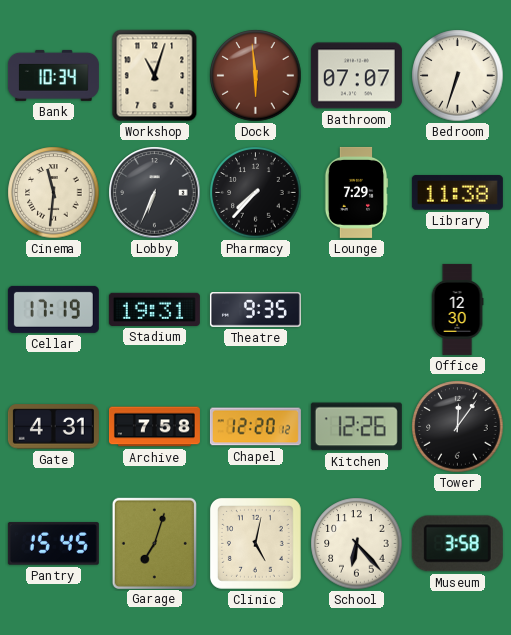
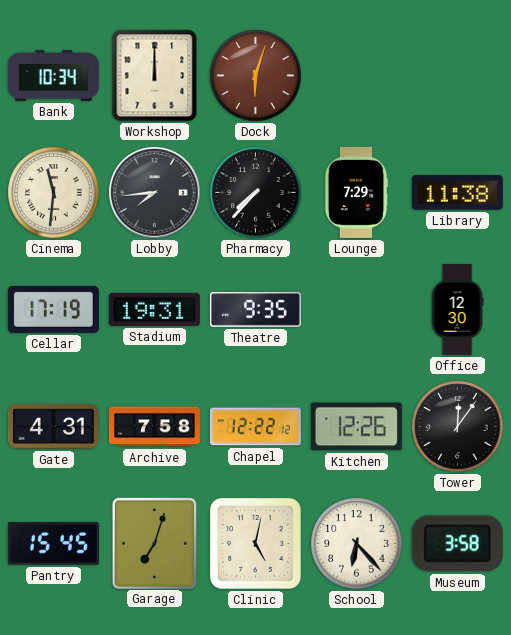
Workshop: 11:03 -> 12:00
Dock: 5:59 -> 6:03
Bathroom: 07:07 -> none
Bedroom: 6:33 -> none
Lobby: 6:34 -> 7:44
Chapel: 12:20 -> 12:22
